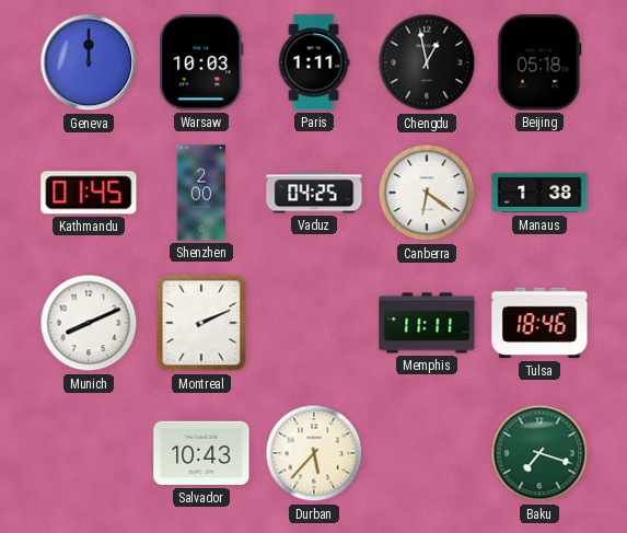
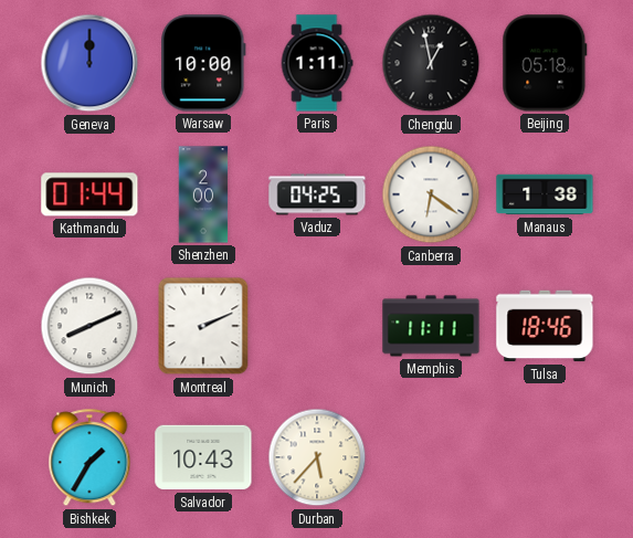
Warsaw: 10:03 -> 10:00
Kathmandu: 01:45 -> 01:44
Bishkek: none -> 1:35
Baku: 7:18 -> none
